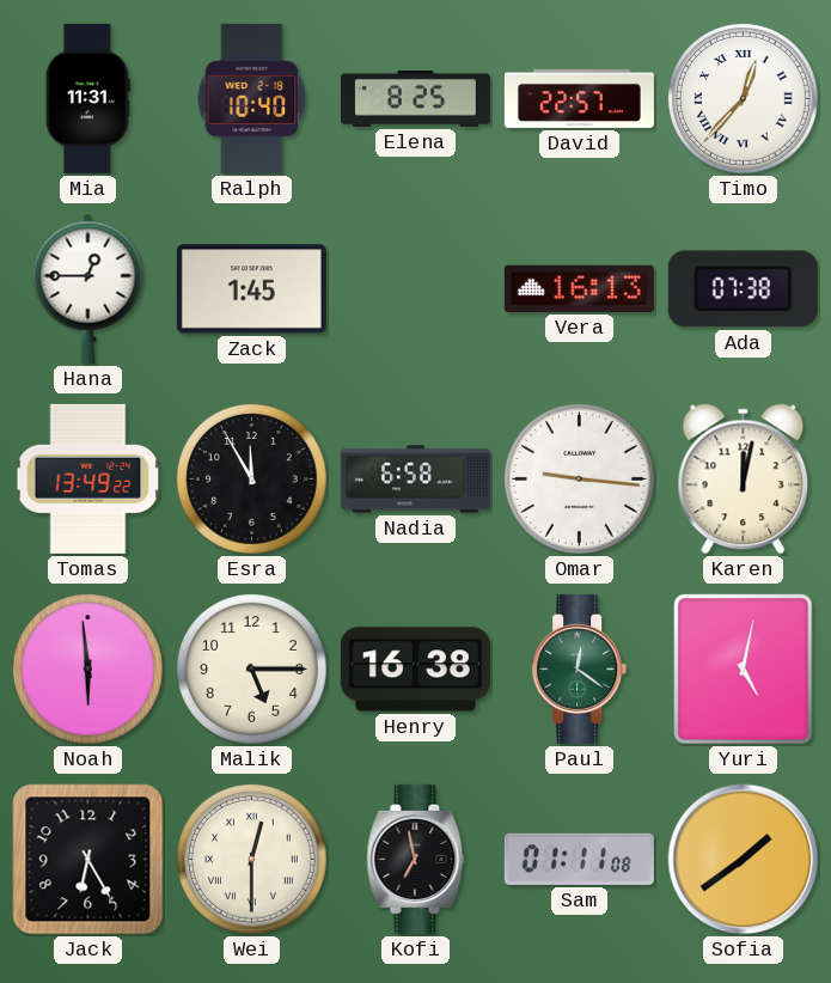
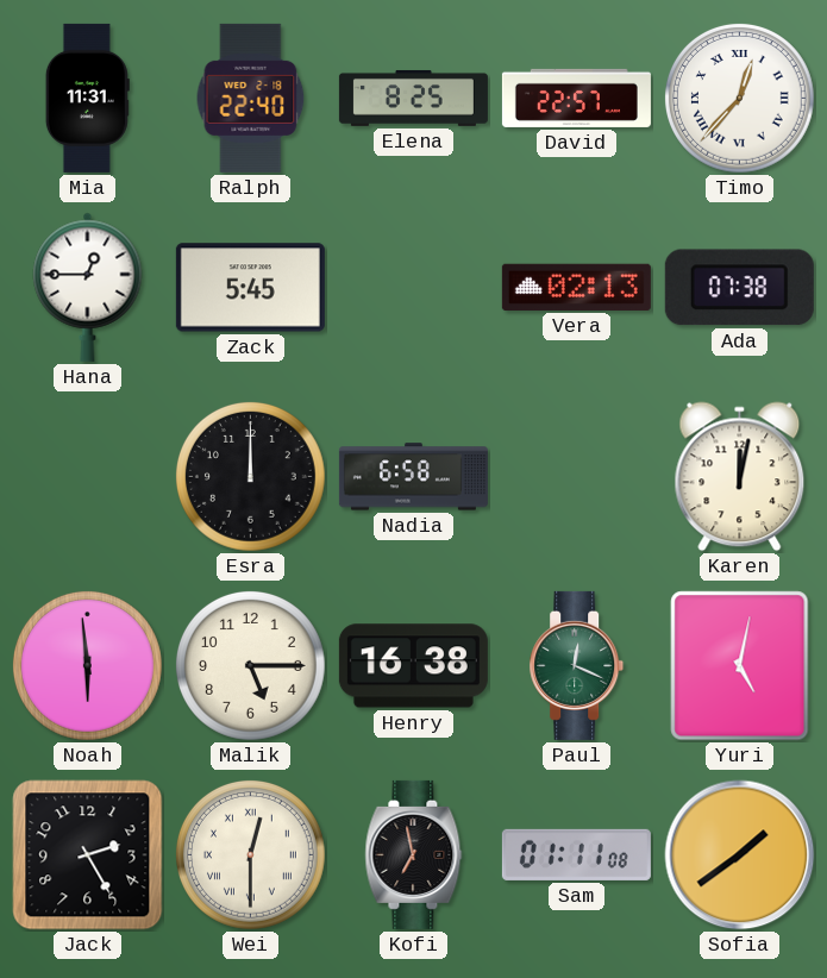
Ralph: 10:40 -> 22:40
Zack: 1:45 -> 5:45
Vera: 16:13 -> 02:13
Tomas: 13:49 -> none
Esra: 11:55 -> 12:00
Omar: 9:16 -> none
Paul: 12:21 -> 12:19
Jack: 6:25 -> 2:25
